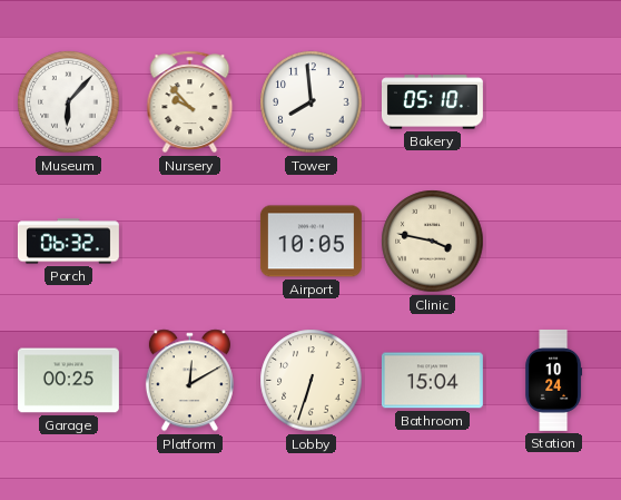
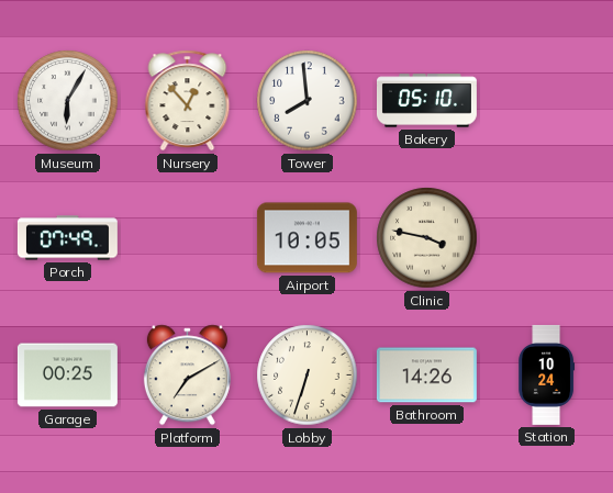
Museum: 6:07 -> 6:05
Nursery: 9:53 -> 12:53
Porch: 06:32 -> 07:49
Platform: 12:10 -> 7:10
Bathroom: 15:04 -> 14:26
